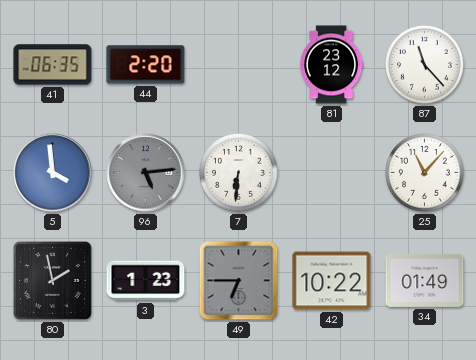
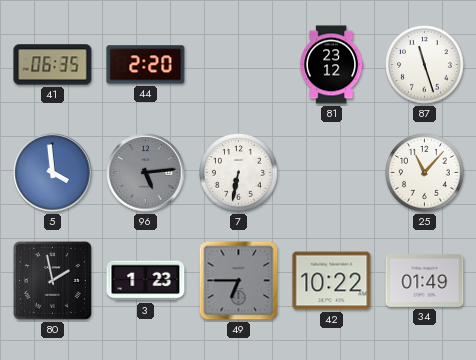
87: 11:23 -> 11:27
7: 6:31 -> 6:32
